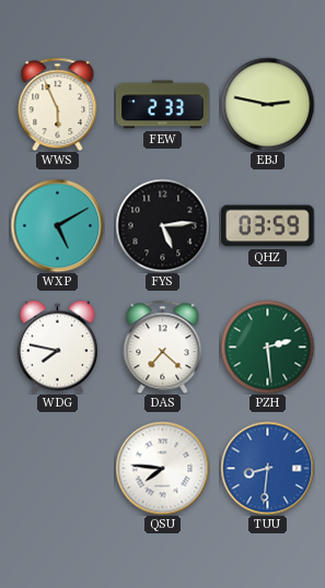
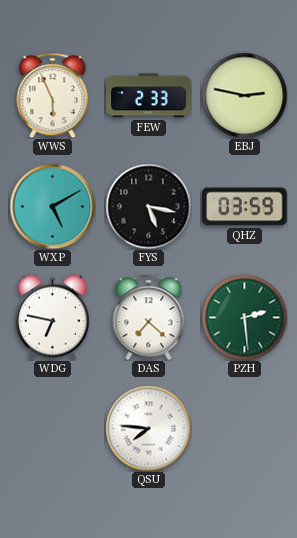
FYS: 5:14 -> 5:17
WDG: 7:47 -> 6:47
TUU: 8:31 -> none
